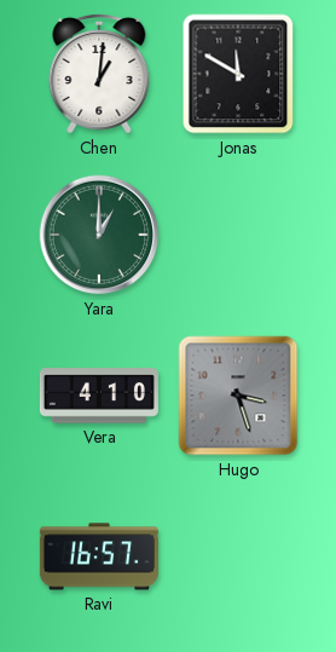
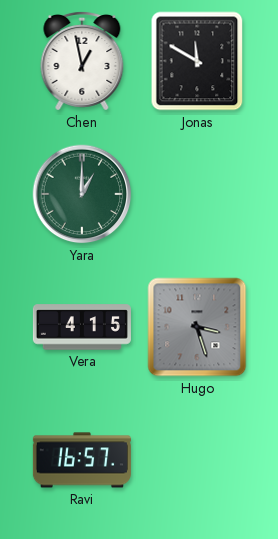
Chen: 1:01 -> 12:58
Vera: 4:10 -> 4:15
